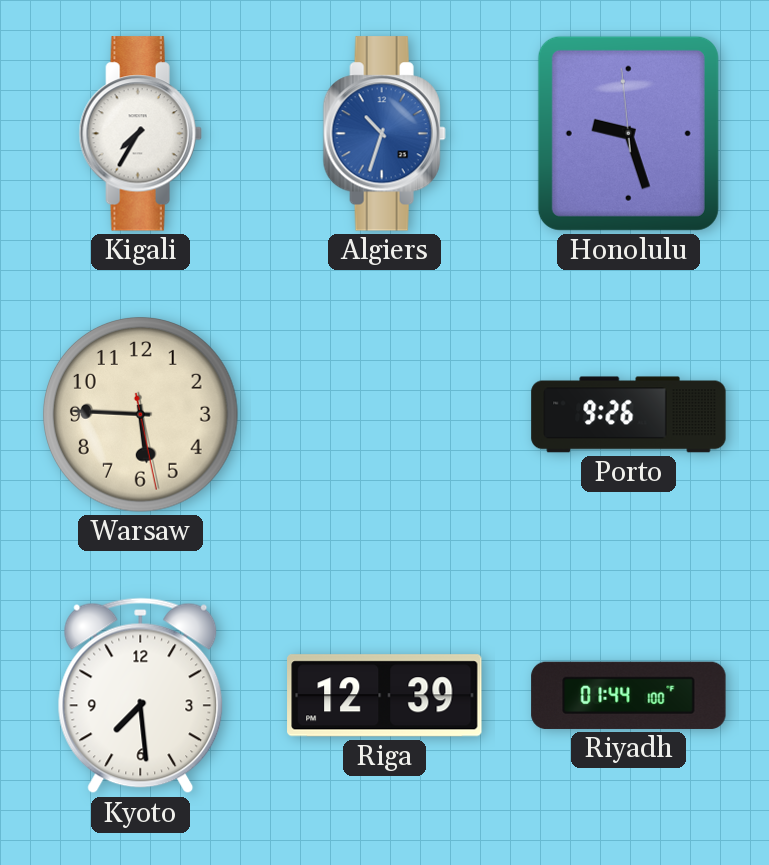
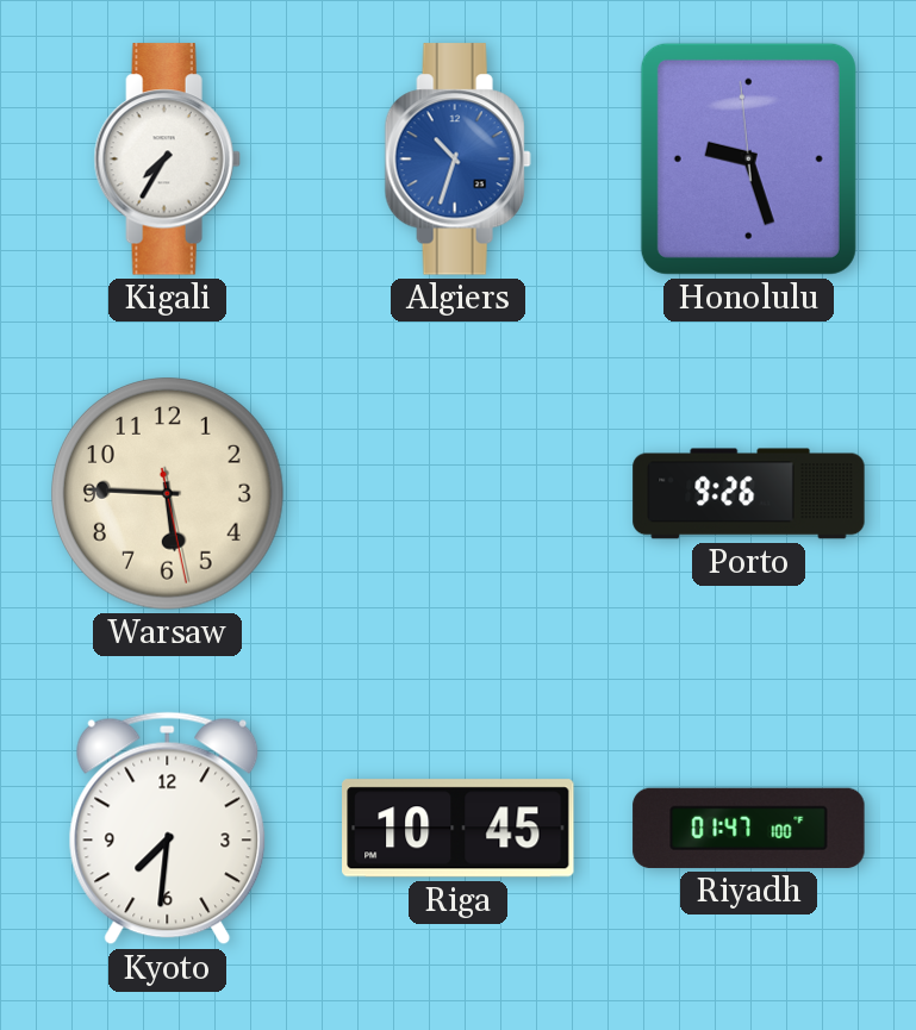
Kyoto: 7:29 -> 7:31
Riga: 12:39 -> 10:45
Riyadh: 01:44 -> 01:47
